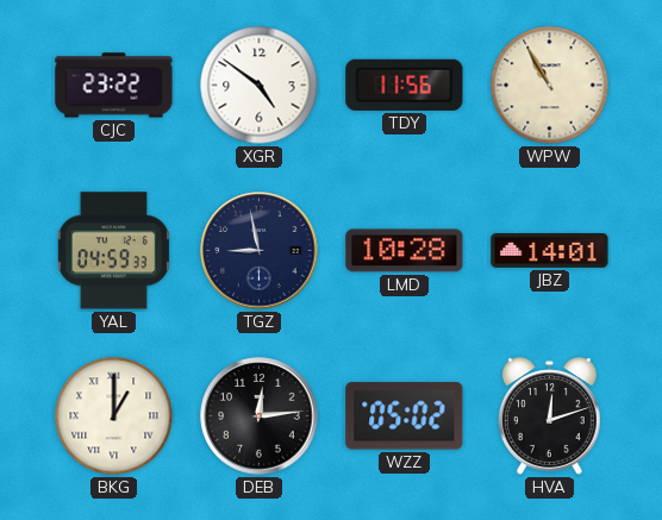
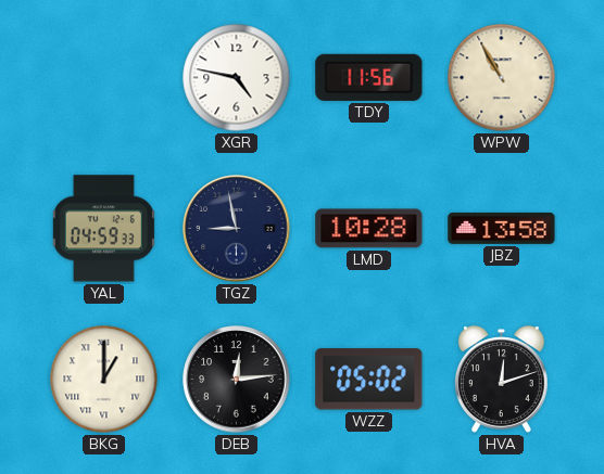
CJC: 23:22 -> none
XGR: 4:51 -> 4:47
JBZ: 14:01 -> 13:58
